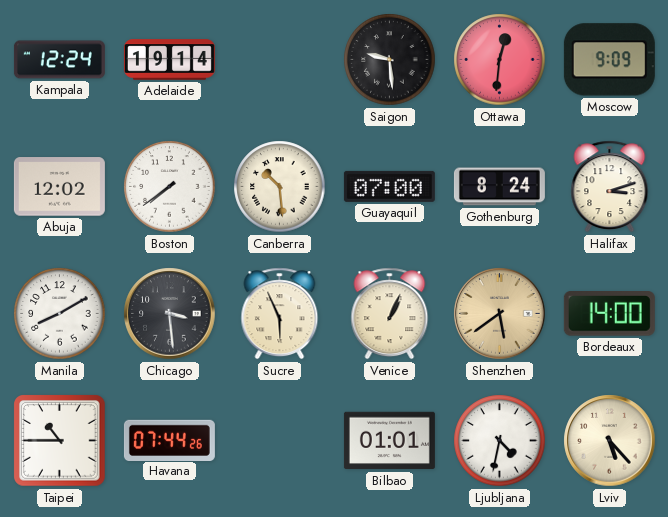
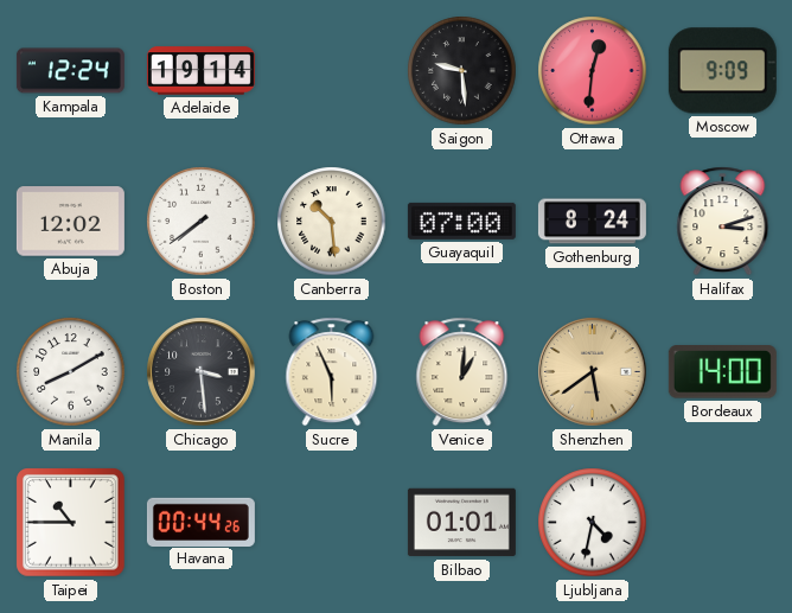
Venice: 1:04 -> 1:01
Havana: 07:44 -> 00:44
Lviv: 5:23 -> none
